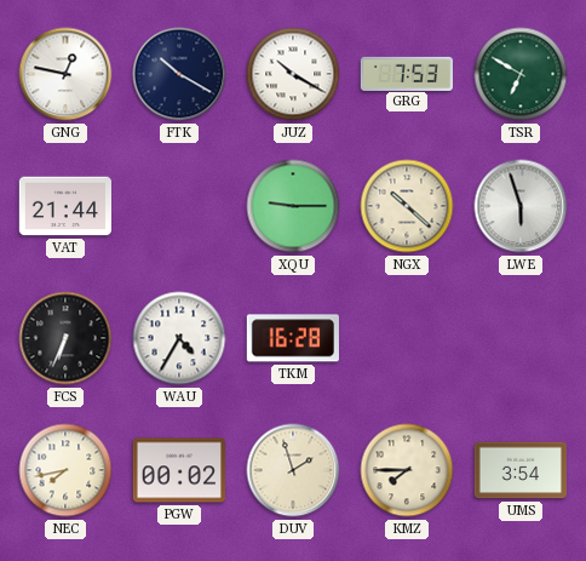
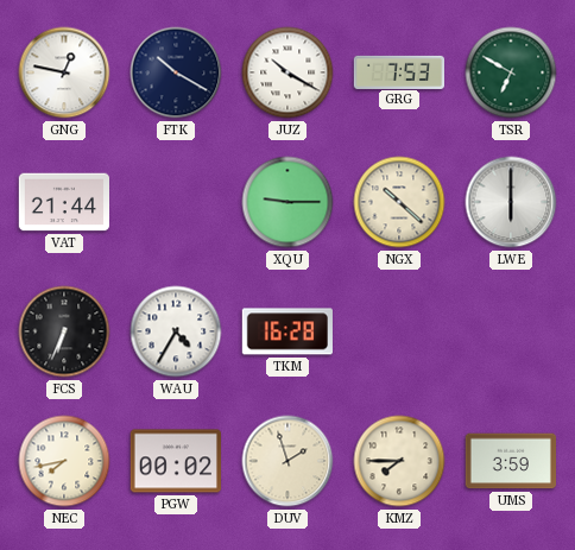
LWE: 5:57 -> 6:00
UMS: 3:54 -> 3:59
